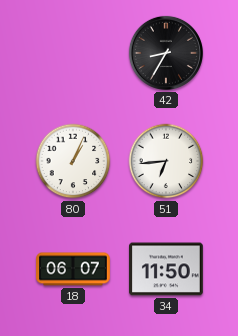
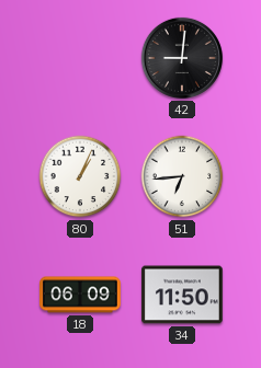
42: 8:35 -> 9:01
18: 06:07 -> 06:09
